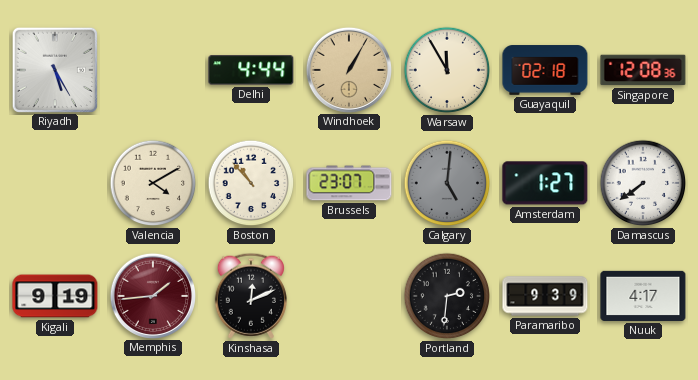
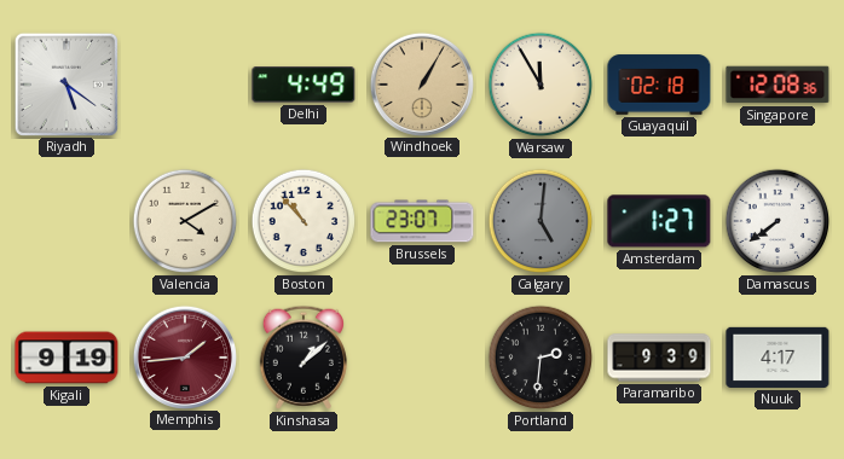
Riyadh: 5:25 -> 5:21
Delhi: 4:44 -> 4:49
Kinshasa: 12:11 -> 1:08
